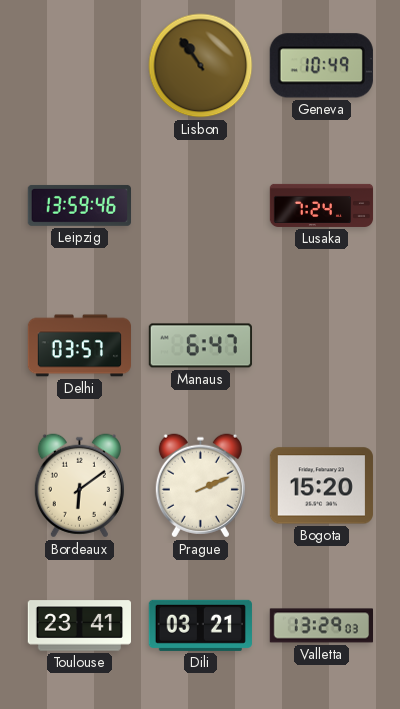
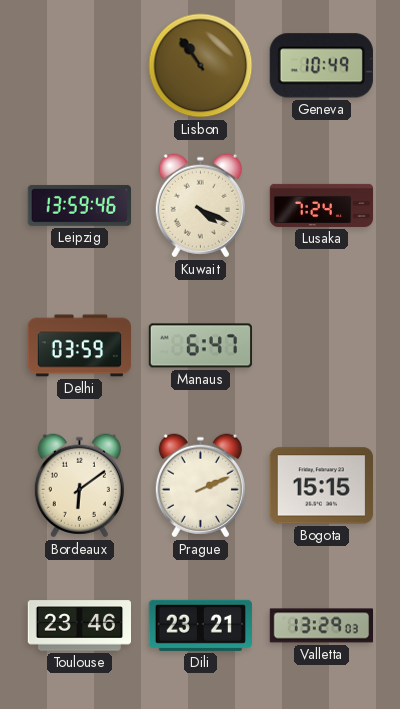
Kuwait: none -> 4:19
Delhi: 03:57 -> 03:59
Bogota: 15:20 -> 15:15
Toulouse: 23:41 -> 23:46
Dili: 03:21 -> 23:21
